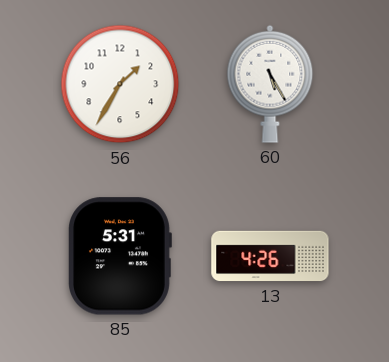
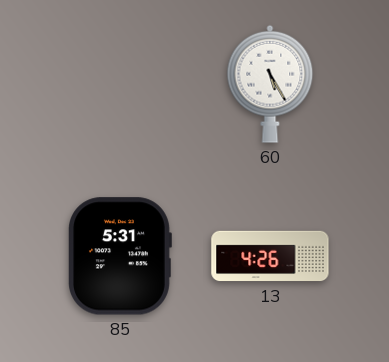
56: 1:35 -> none
